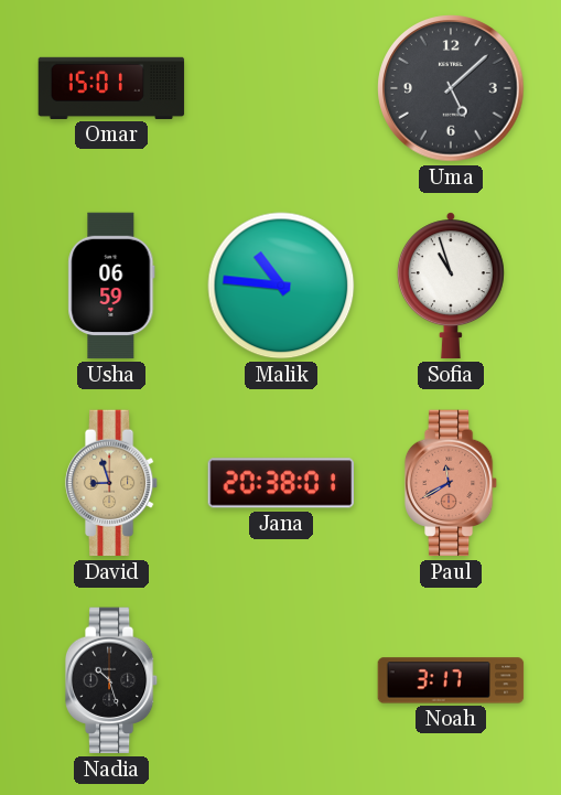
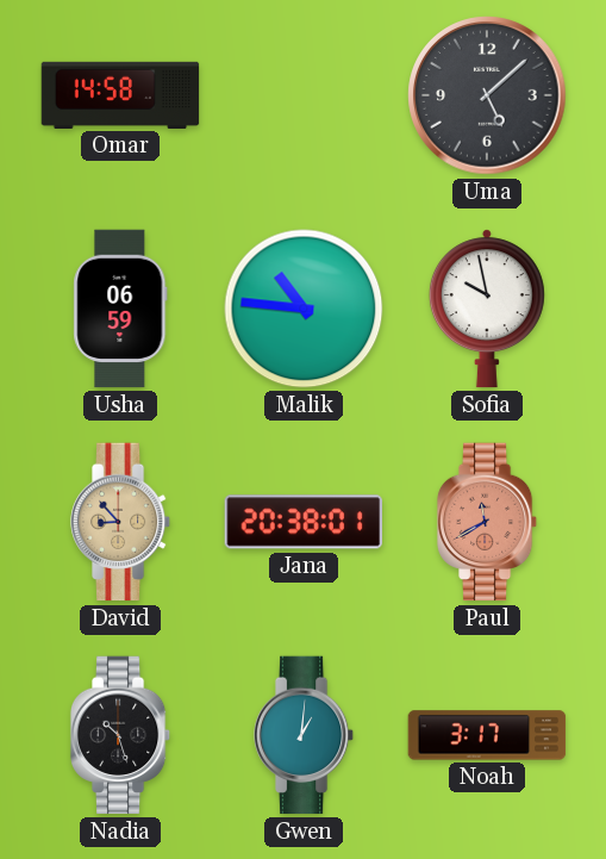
Omar: 15:01 -> 14:58
Sofia: 10:57 -> 9:58
David: 8:57 -> 8:53
Gwen: none -> 1:01
